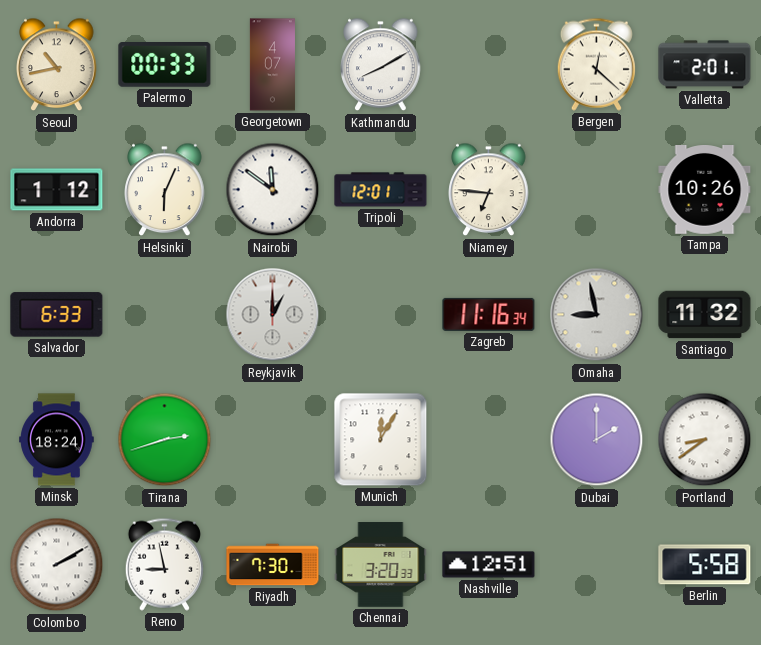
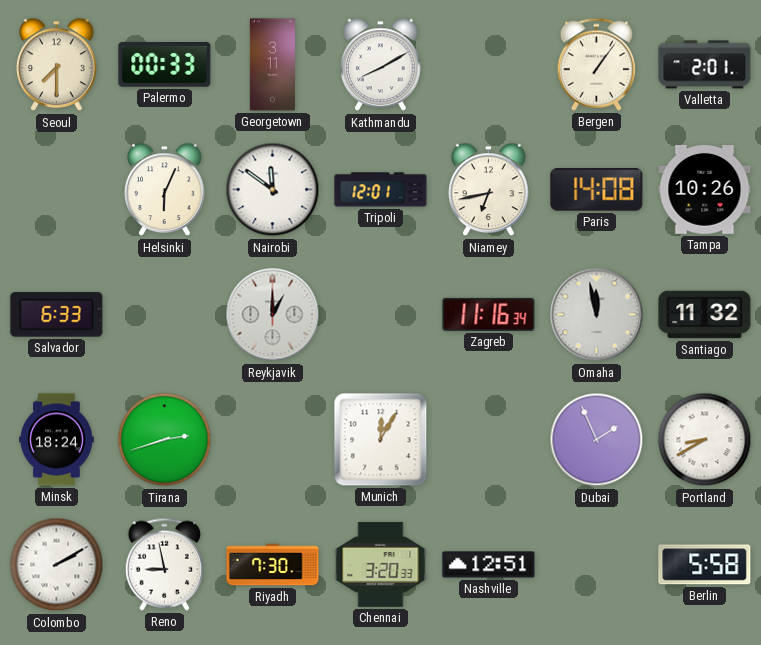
Seoul: 10:43 -> 7:30
Georgetown: 4:07 -> 3:11
Bergen: 12:22 -> 1:06
Andorra: 1:12 -> none
Niamey: 6:46 -> 6:43
Paris: none -> 14:08
Omaha: 8:58 -> 11:58
Dubai: 2:00 -> 1:56
Portland: 8:39 -> 8:40
